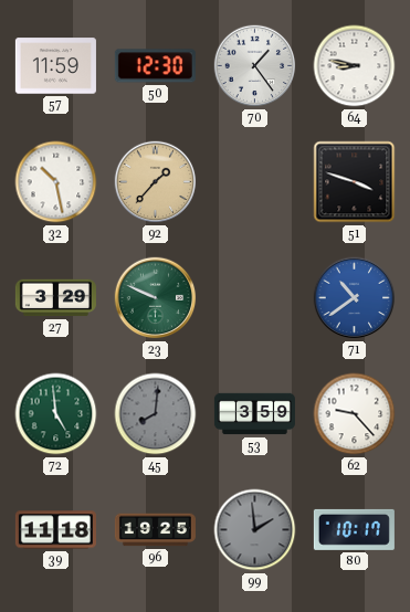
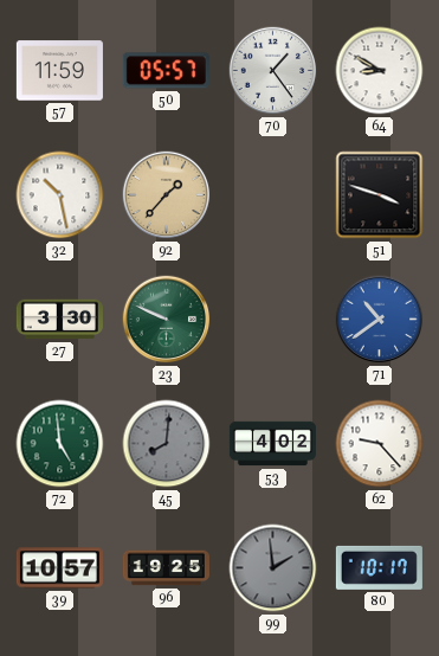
50: 12:30 -> 05:57
64: 8:47 -> 8:50
27: 3:29 -> 3:30
53: 3:59 -> 4:02
39: 11:18 -> 10:57
